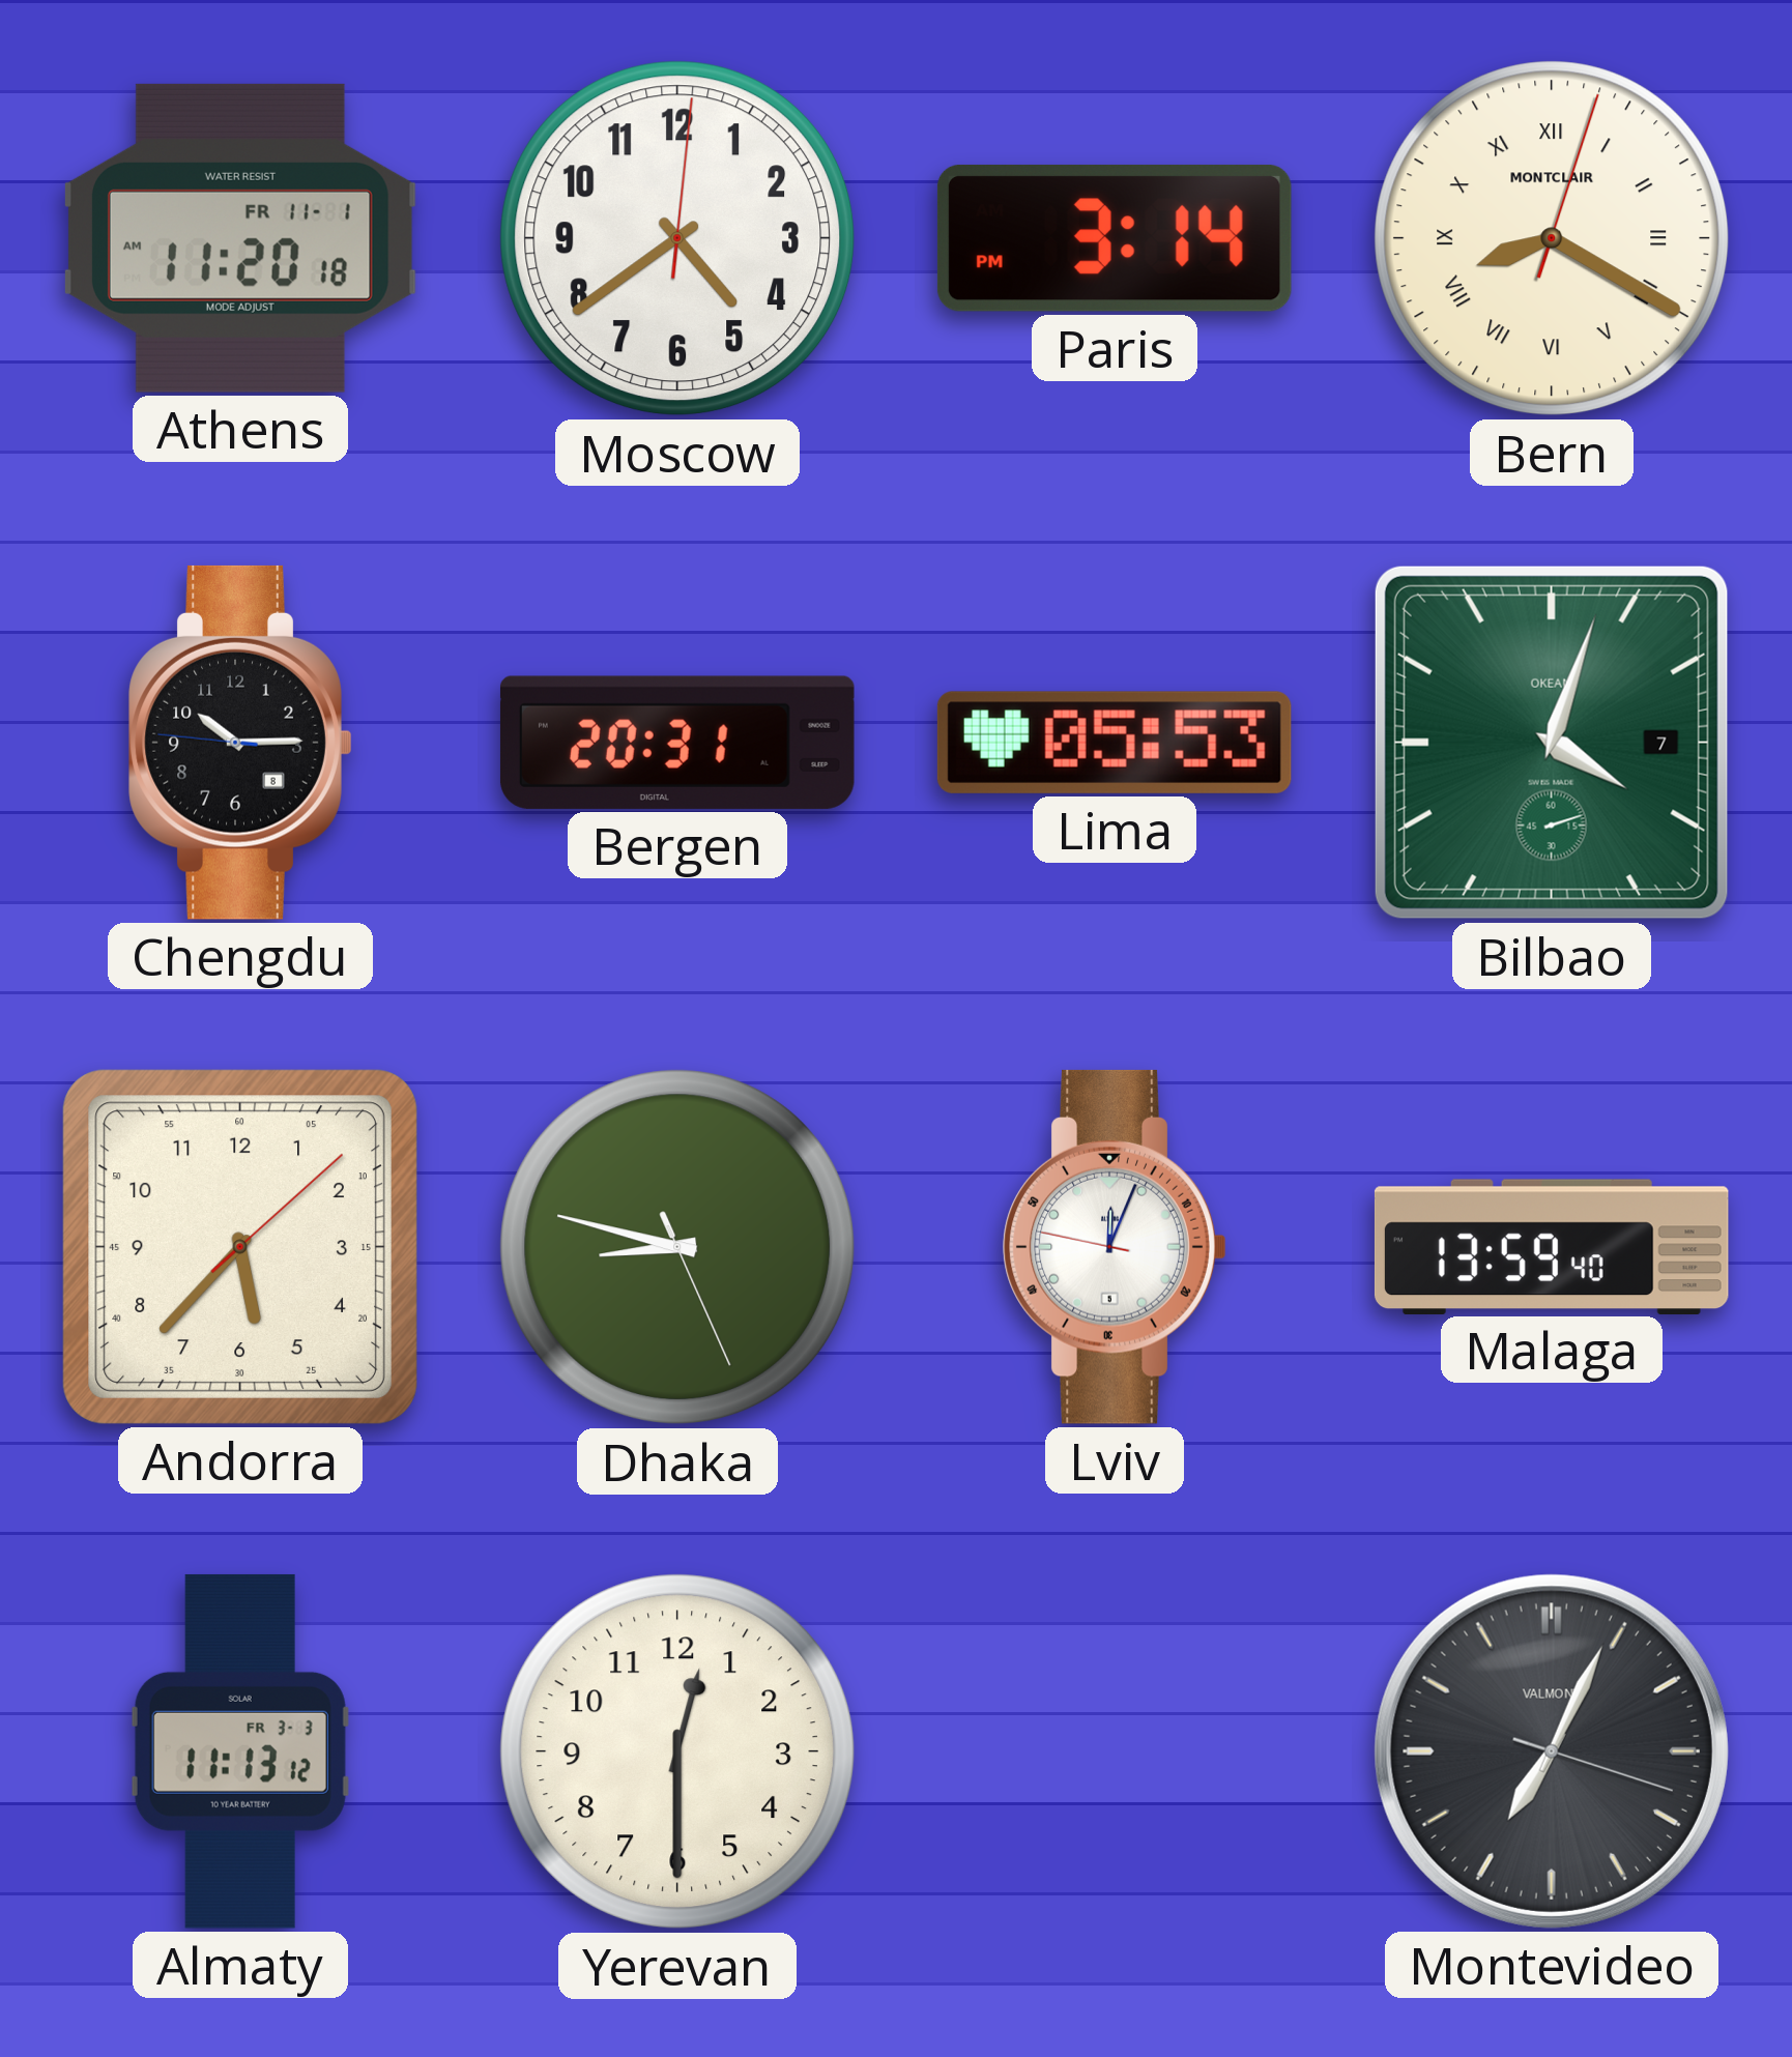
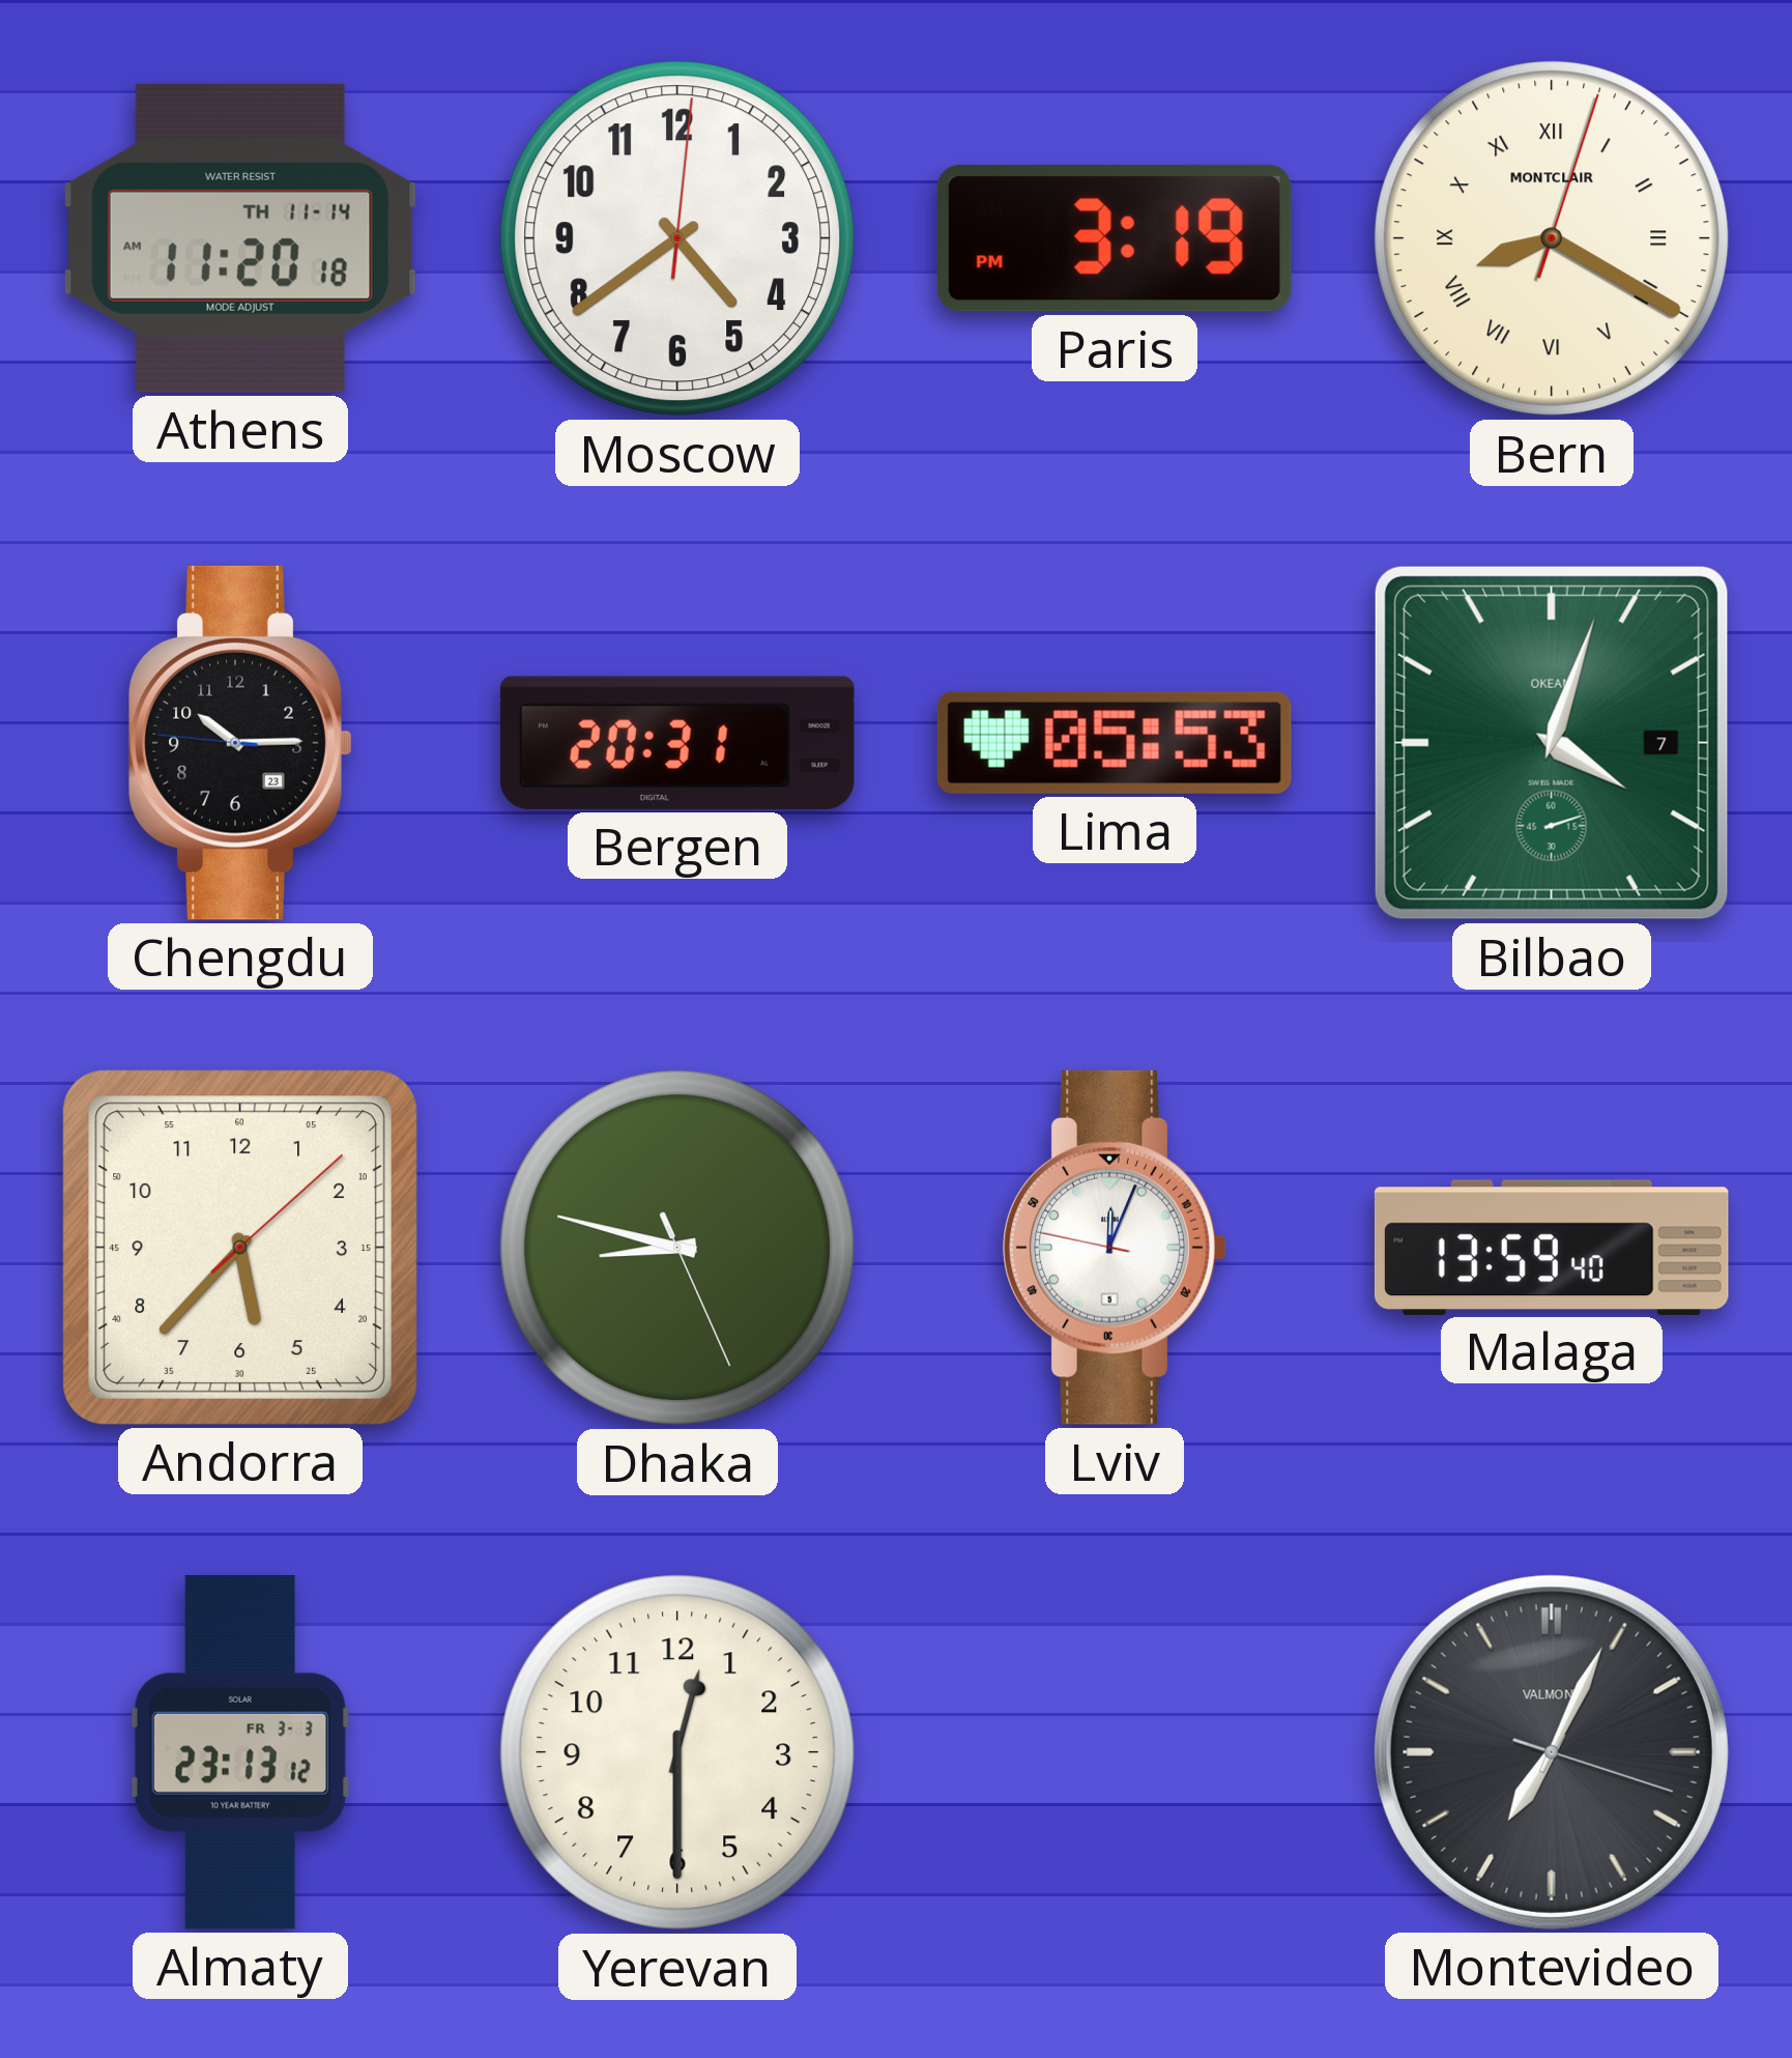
Athens date: FR 11-1 -> TH 11-14
Paris: 3:14 -> 3:19
Chengdu date: 8 -> 23
Almaty: 11:13 -> 23:13
